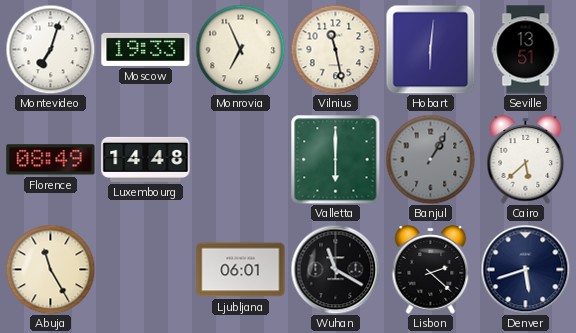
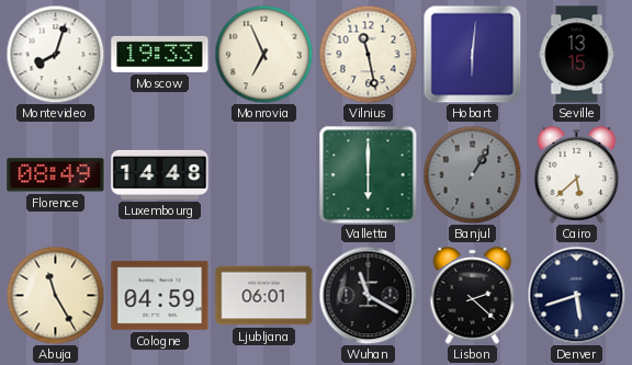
Montevideo: 7:03 -> 8:03
Seville: 13:51 -> 13:15
Cologne: none -> 04:59
